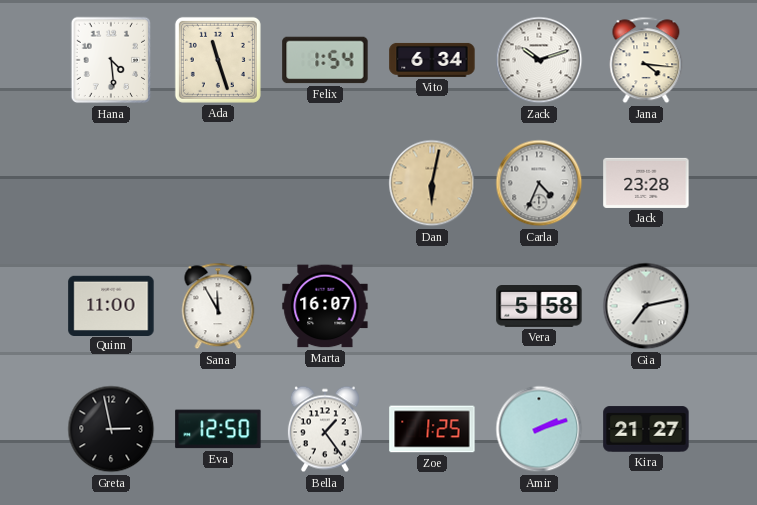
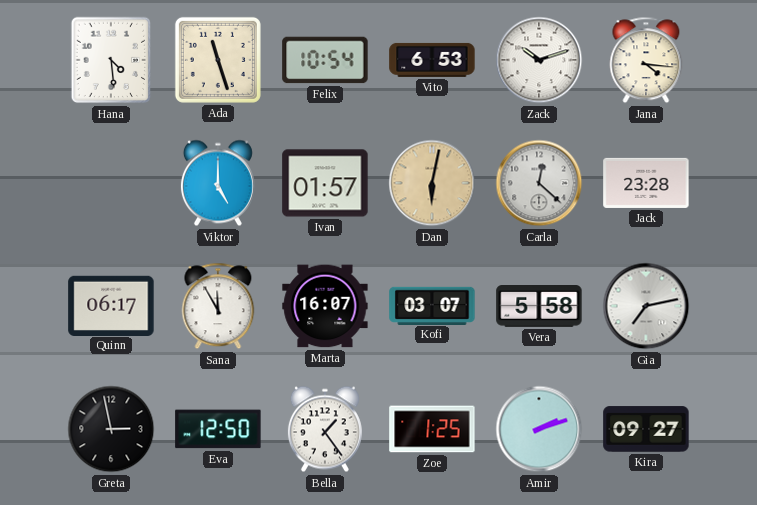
Felix: 1:54 -> 10:54
Vito: 6:34 -> 6:53
Viktor: none -> 5:00
Ivan: none -> 01:57
Carla: 4:34 -> 12:22
Quinn: 11:00 -> 06:17
Kofi: none -> 03:07
Kira: 21:27 -> 09:27
